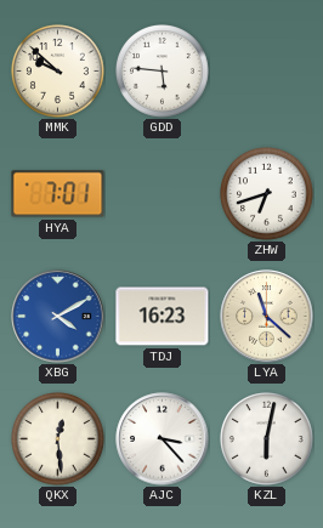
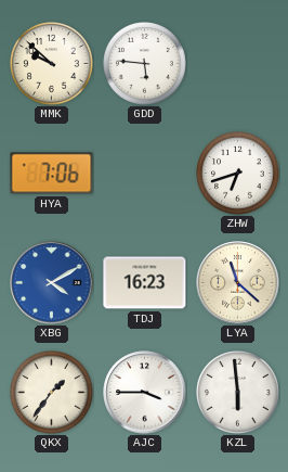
HYA: 7:01 -> 7:06
QKX: 12:29 -> 1:36
AJC: 3:23 -> 3:45
KZL: 6:02 -> 5:59
